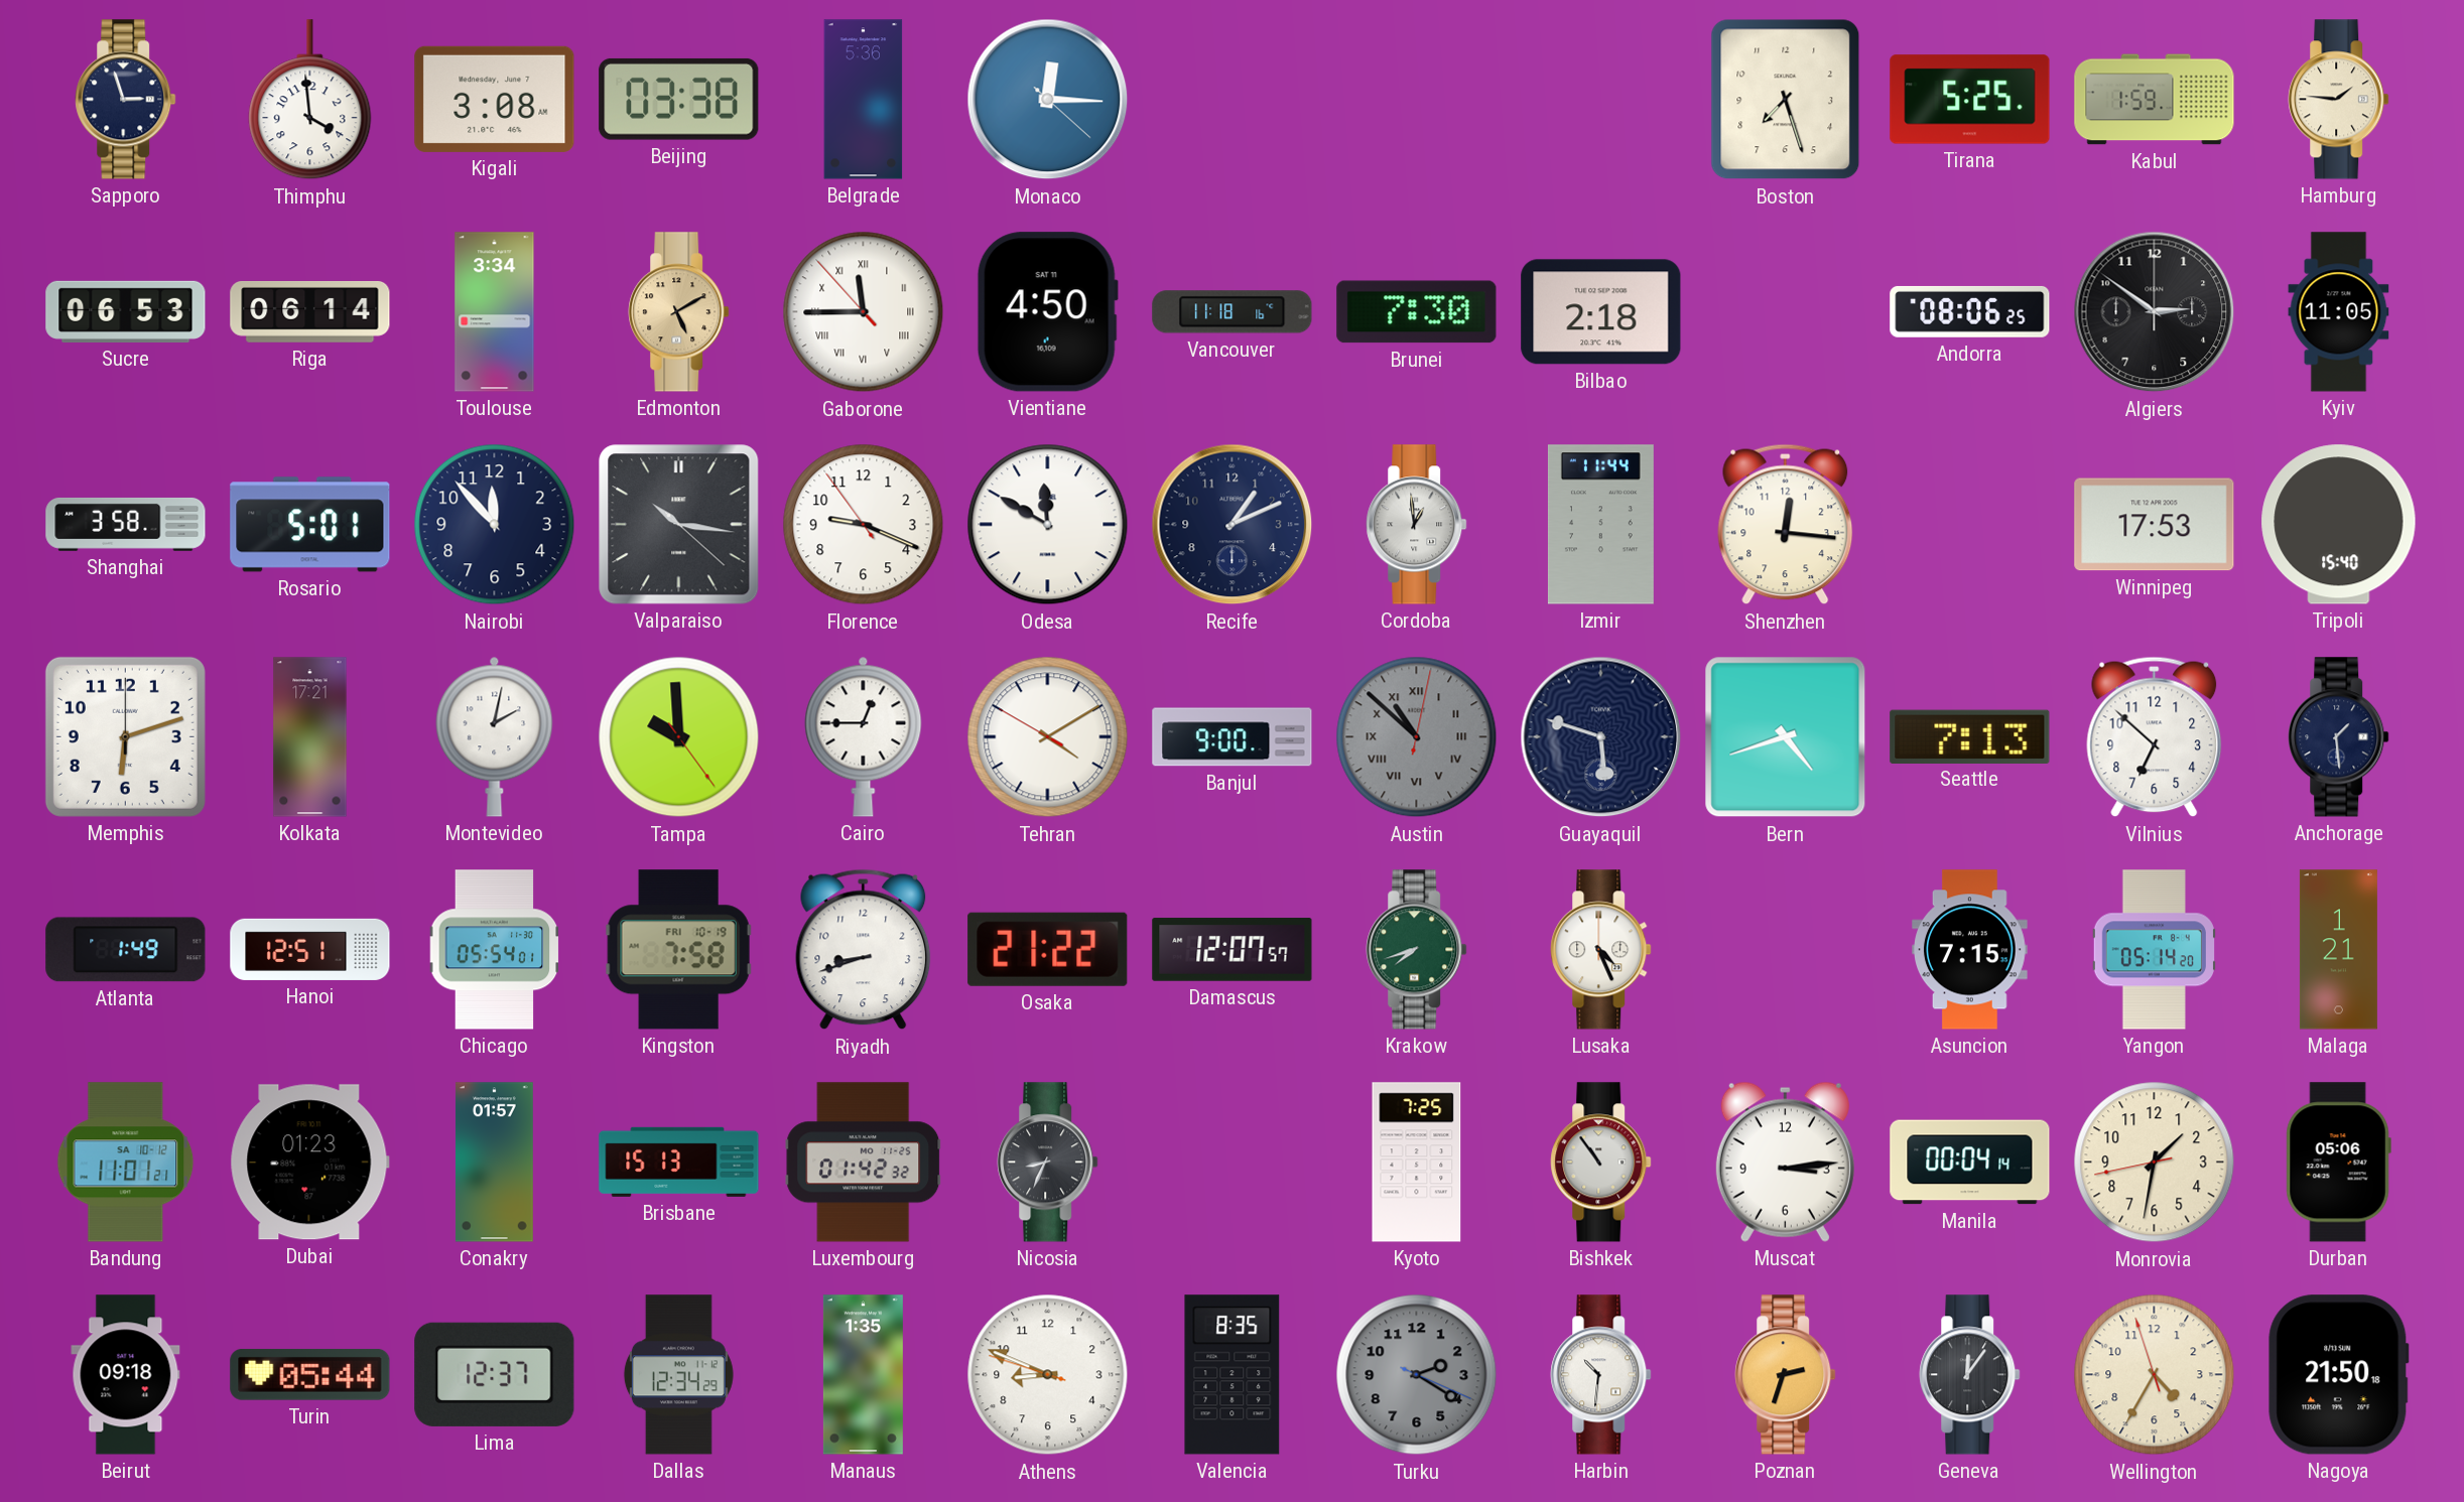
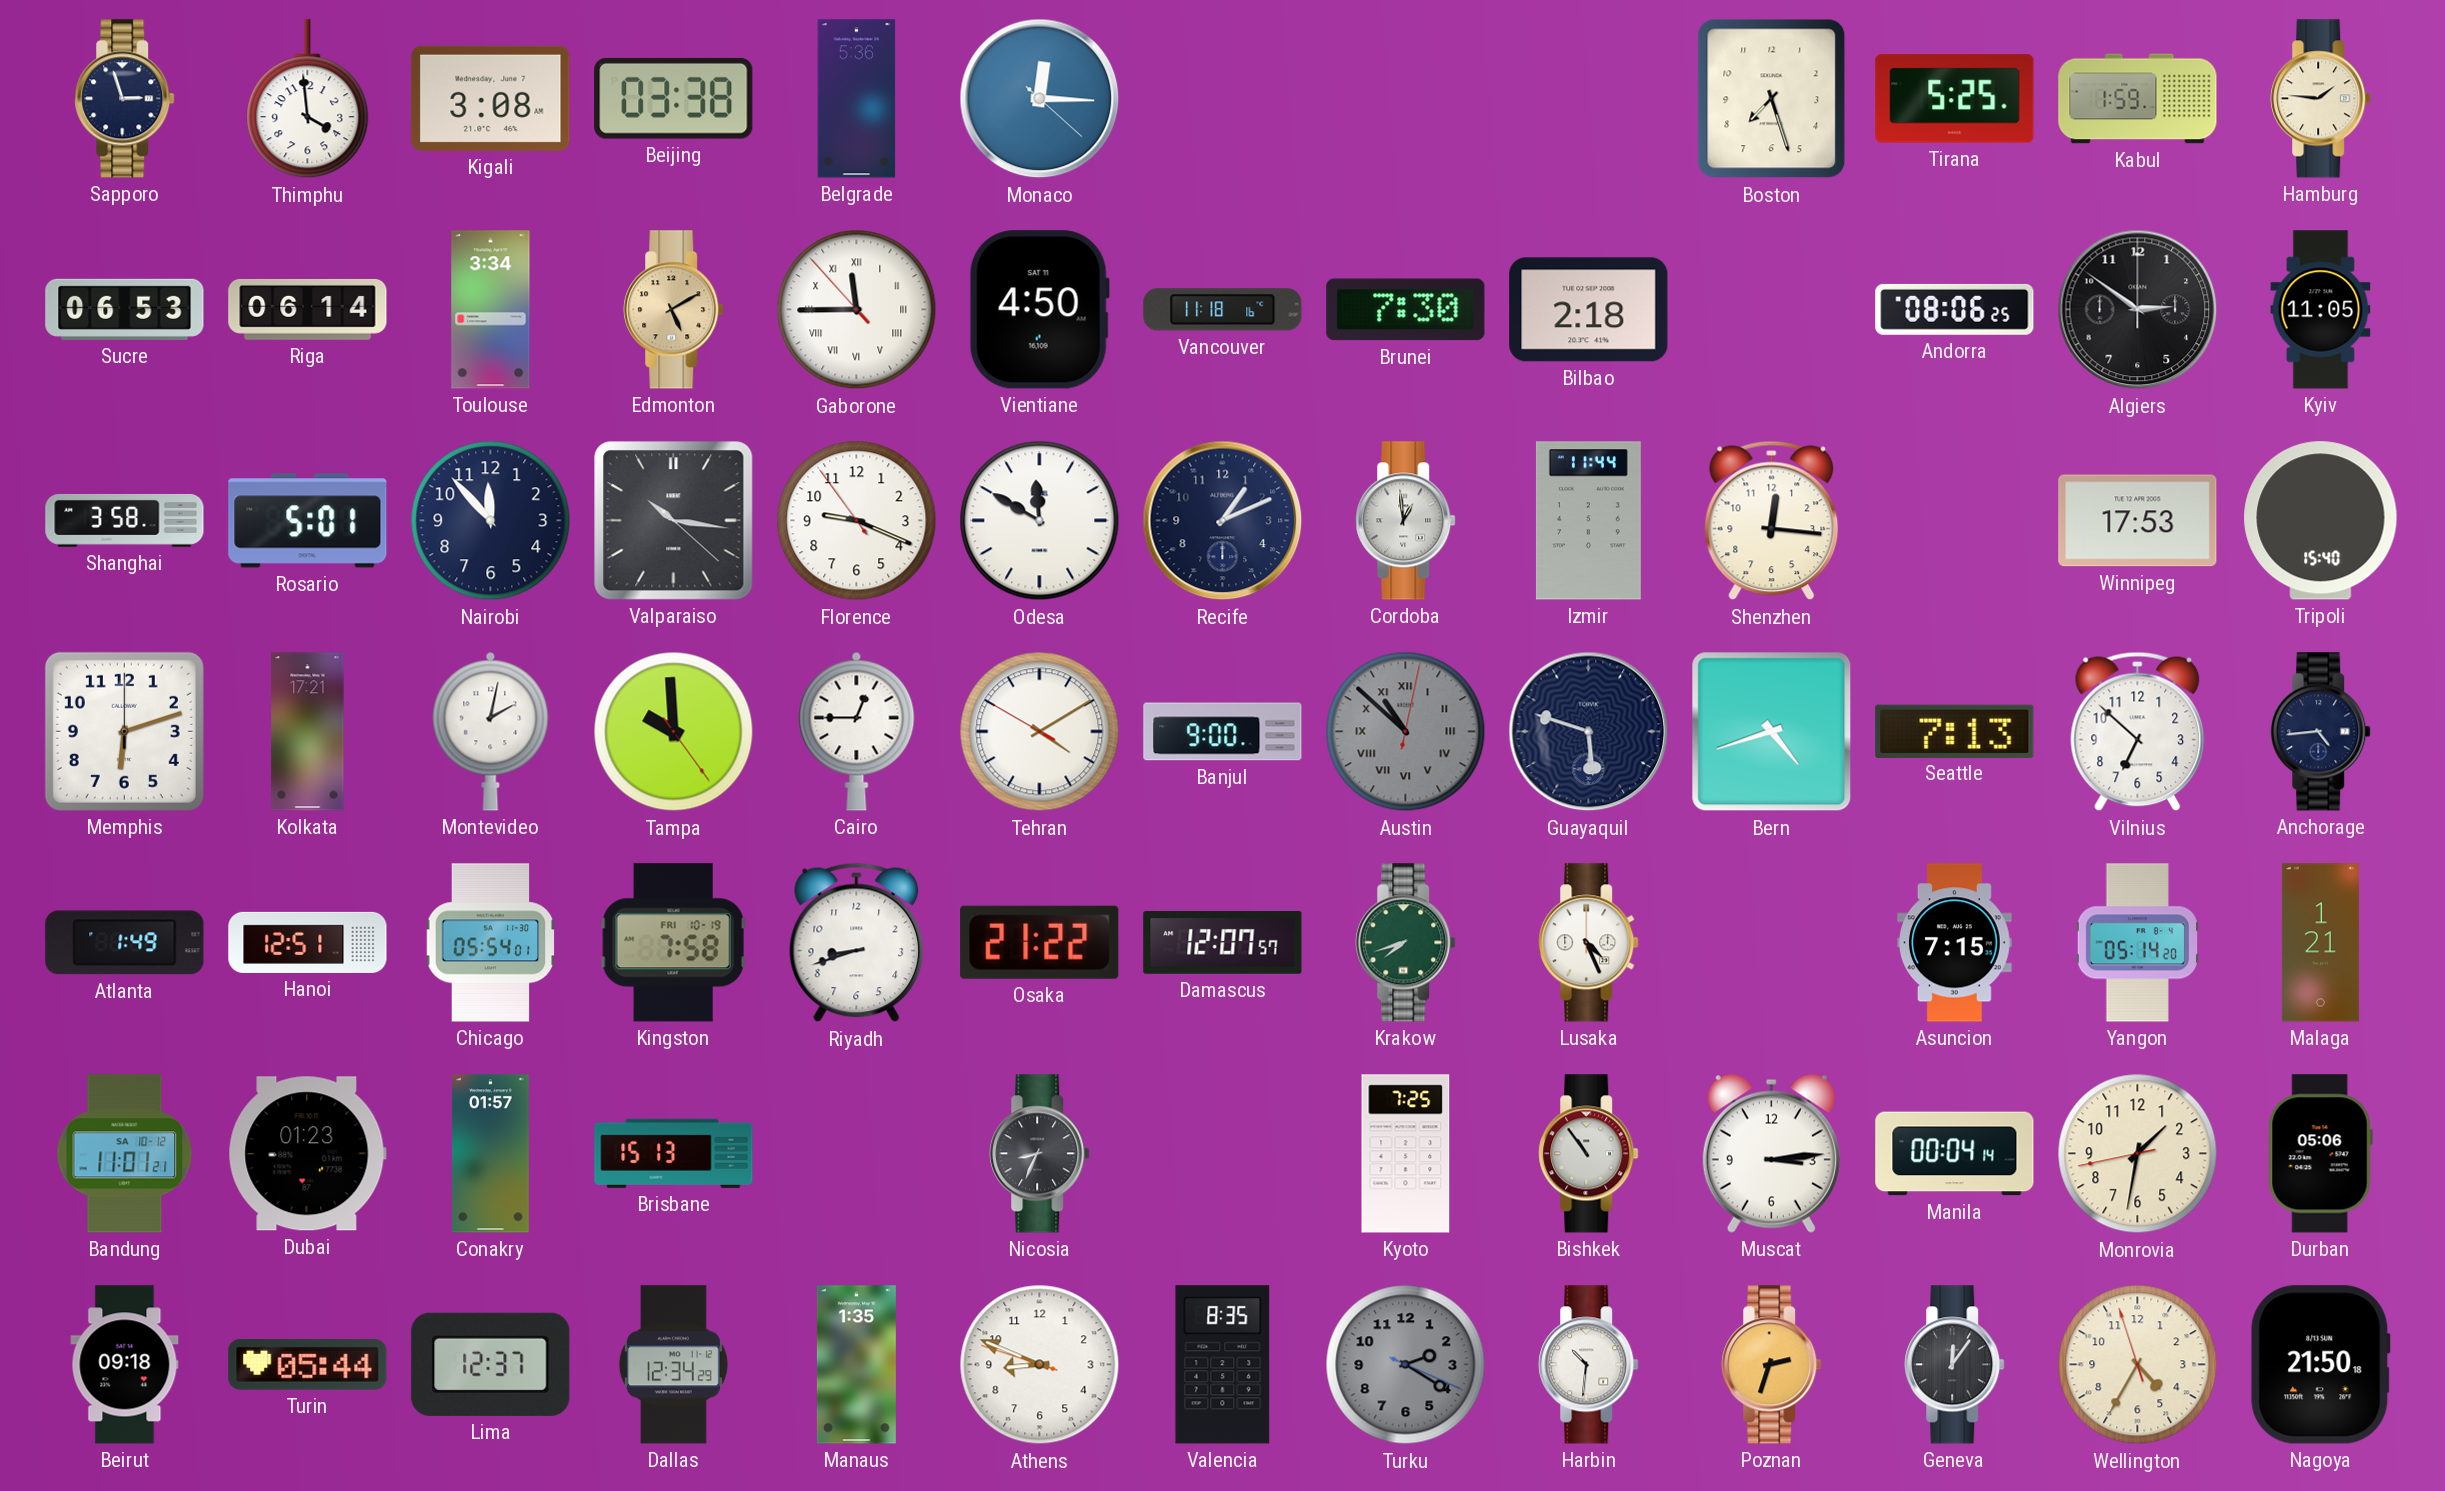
Anchorage: 1:29 -> 4:44
Luxembourg: 01:42 -> none
